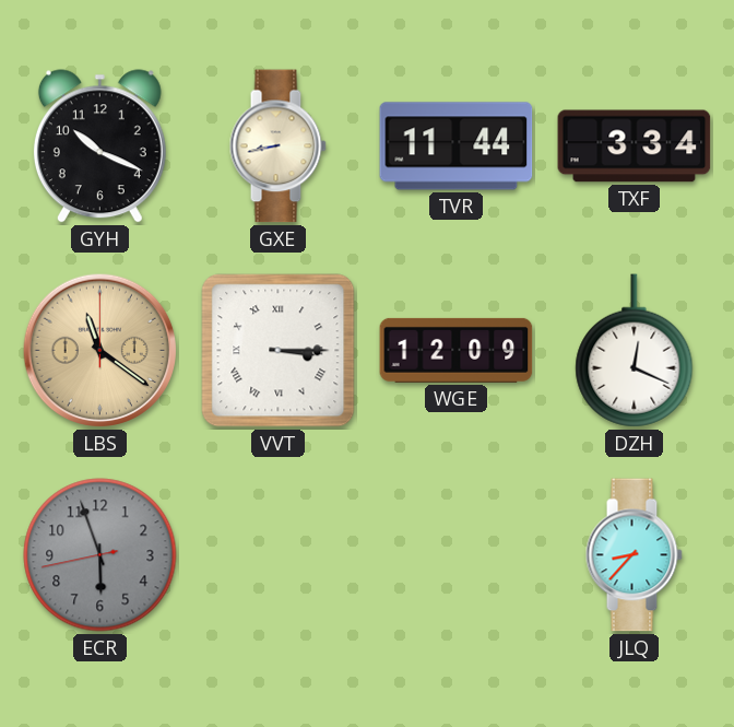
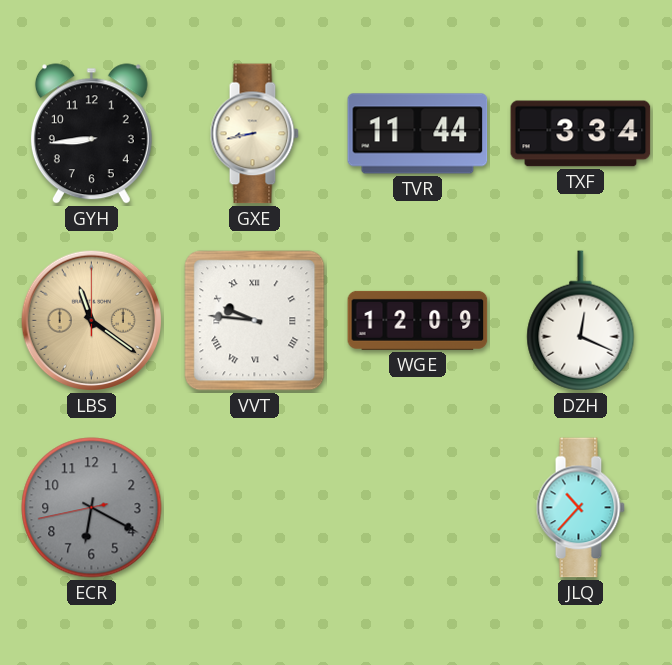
GYH: 10:19 -> 8:44
VVT: 3:15 -> 9:46
ECR: 5:56 -> 6:19
JLQ: 8:37 -> 10:37
